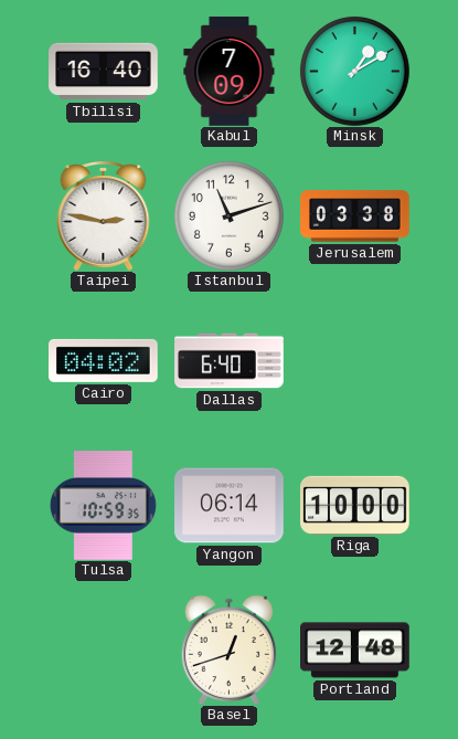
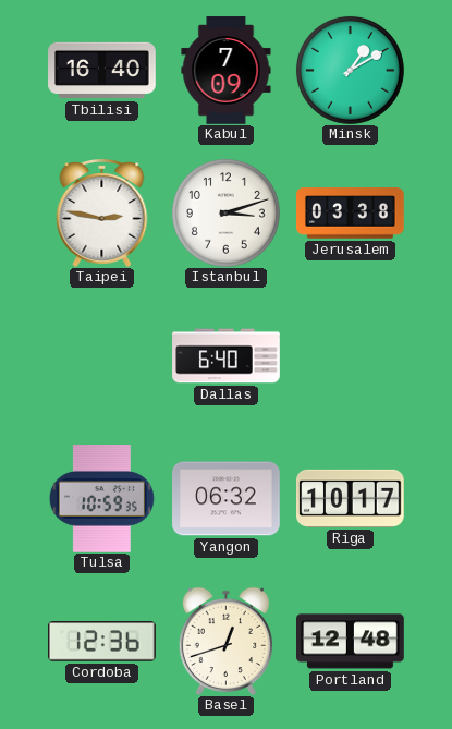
Istanbul: 11:12 -> 3:12
Cairo: 04:02 -> none
Yangon: 06:14 -> 06:32
Riga: 10:00 -> 10:17
Cordoba: none -> 12:36
